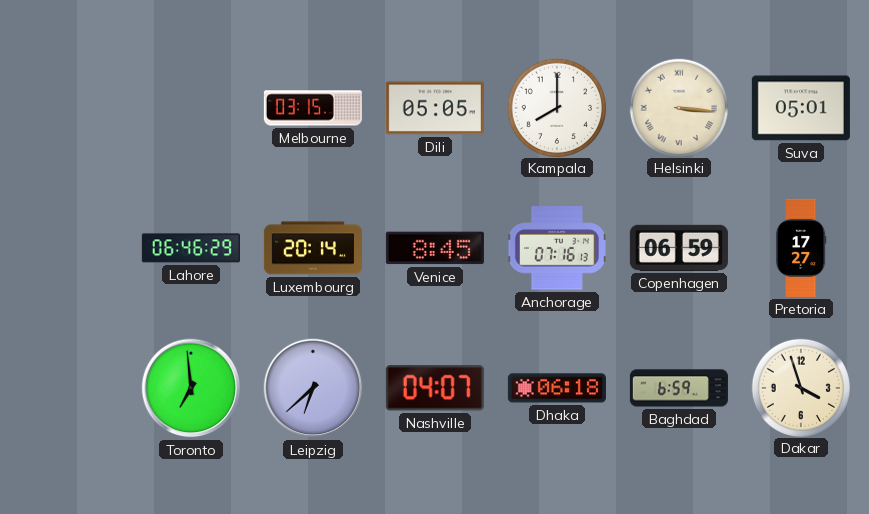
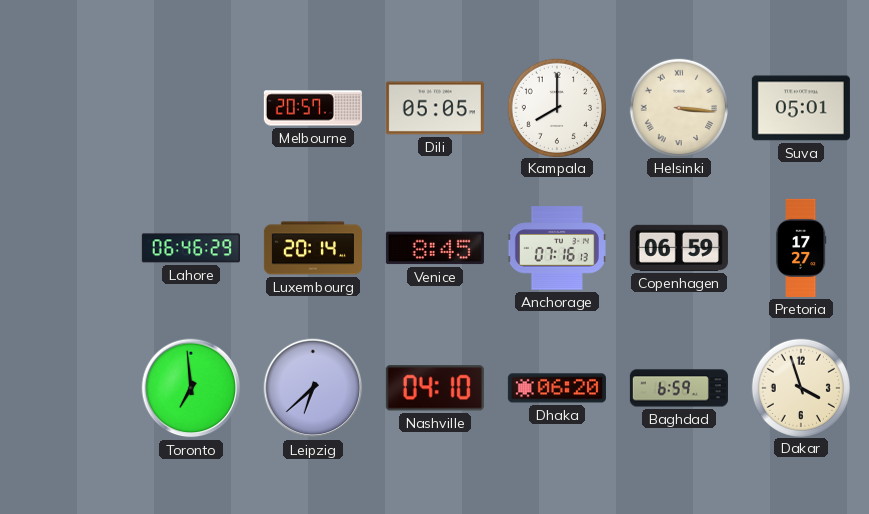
Melbourne: 03:15 -> 20:57
Nashville: 04:07 -> 04:10
Dhaka: 06:18 -> 06:20
